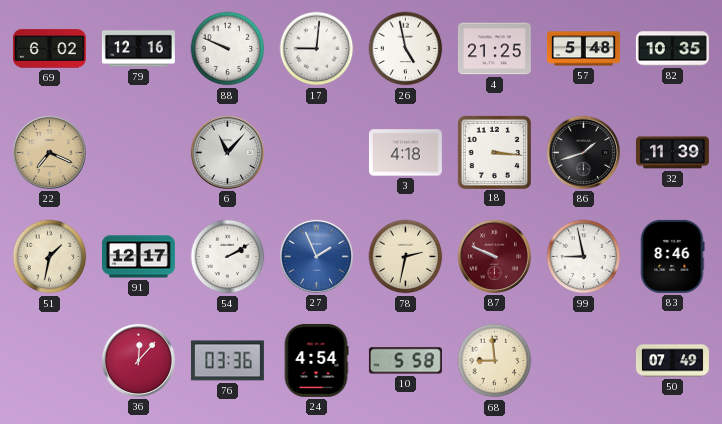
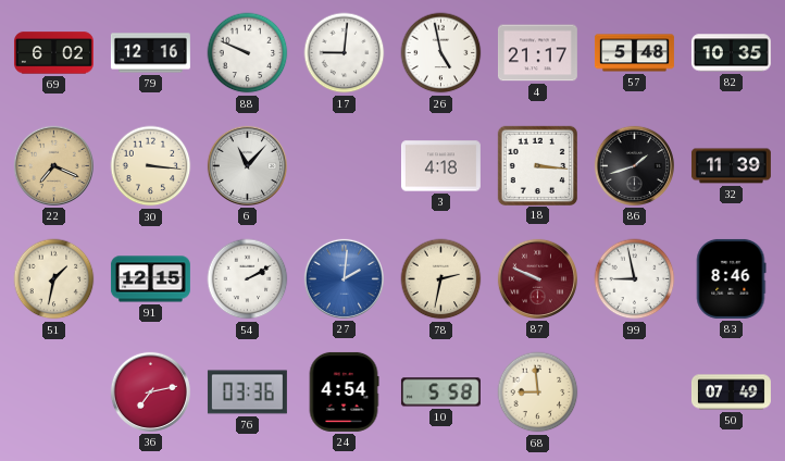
4: 21:25 -> 21:17
30: none -> 3:16
91: 12:17 -> 12:15
27: 1:56 -> 2:01
36: 12:07 -> 7:13
